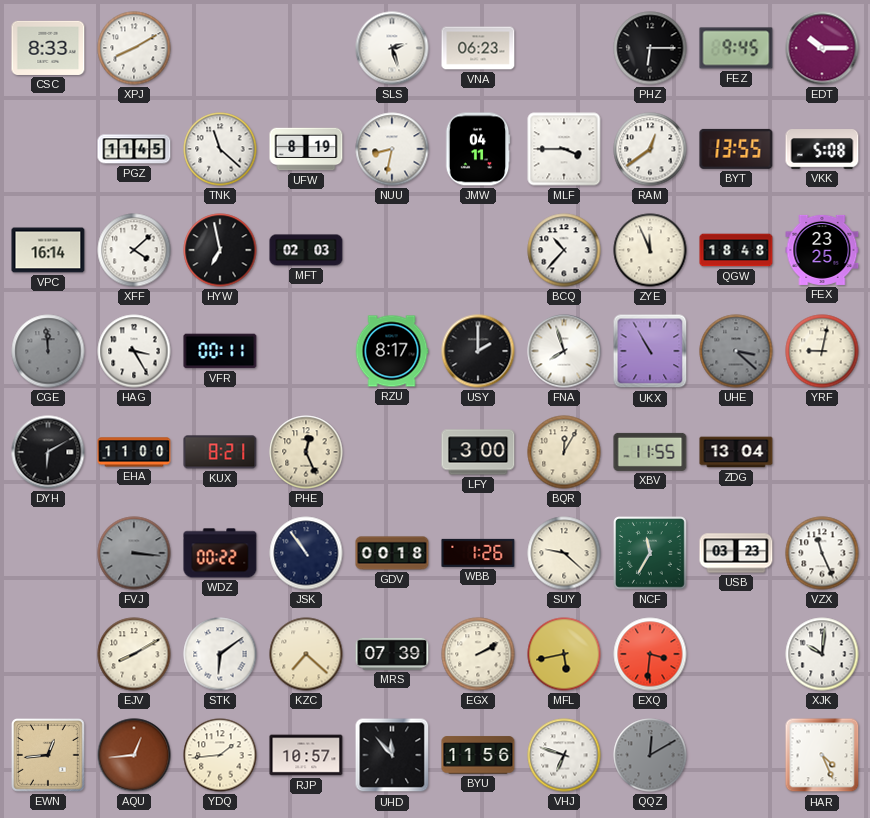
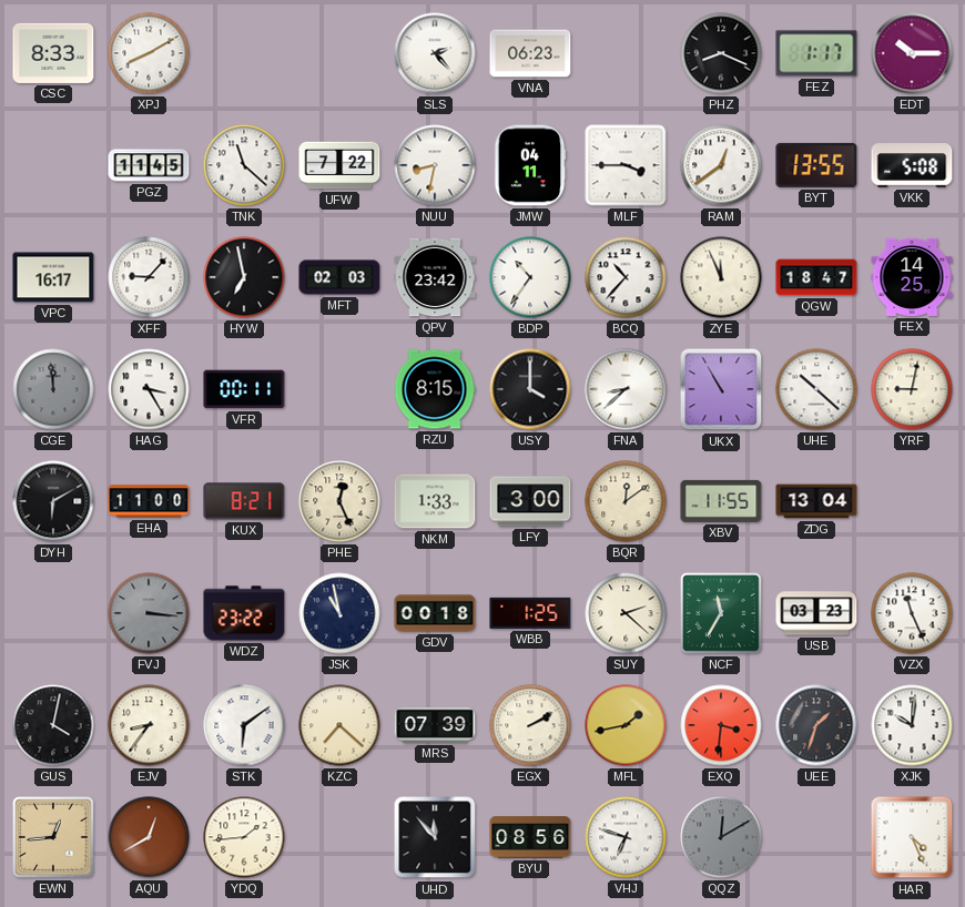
SLS: 2:27 -> 2:23
PHZ: 6:15 -> 8:19
FEZ: 9:45 -> 1:17
UFW: 8:19 -> 7:22
VPC: 16:14 -> 16:17
XFF: 4:08 -> 9:07
QPV: none -> 23:42
BDP: none -> 10:36
QGW: 18:48 -> 18:47
FEX: 23:25 -> 14:25
RZU: 8:17 -> 8:15
USY: 2:00 -> 4:00
FNA: 7:57 -> 8:38
UHE: 3:22 -> 10:22
UHE dial: grey -> white
NKM: none -> 1:33
BQR: 12:05 -> 12:09
WDZ: 00:22 -> 23:22
JSK: 10:54 -> 10:58
WBB: 1:26 -> 1:25
SUY: 9:22 -> 2:22
GUS: none -> 4:02
EJV: 8:10 -> 8:36
MFL: 5:43 -> 1:43
UEE: none -> 1:33
AQU: 12:44 -> 12:40
RJP: 10:57 -> none
BYU: 11:56 -> 08:56
